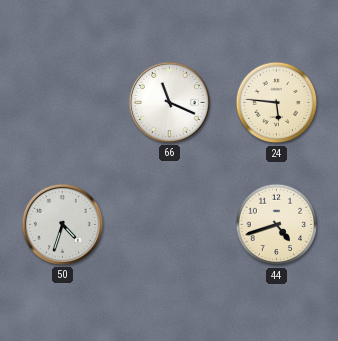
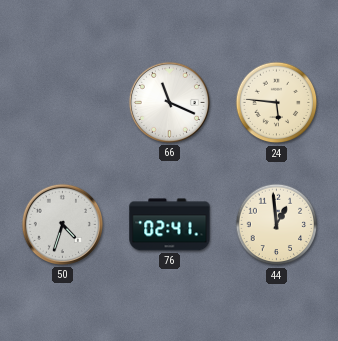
76: none -> 02:41
44: 4:42 -> 12:59
